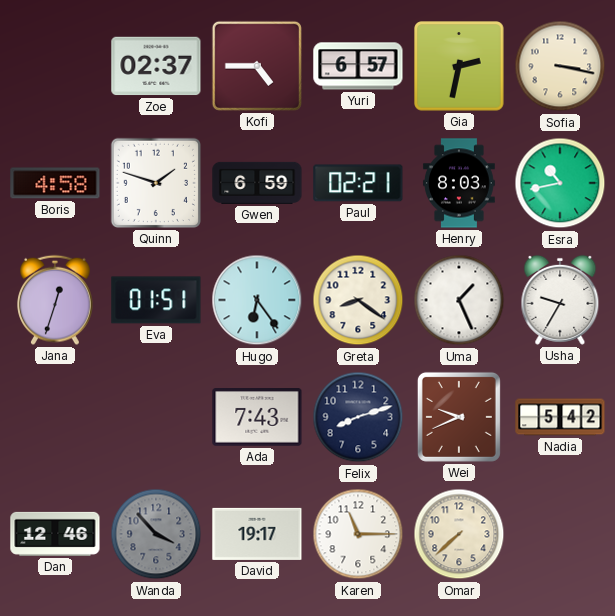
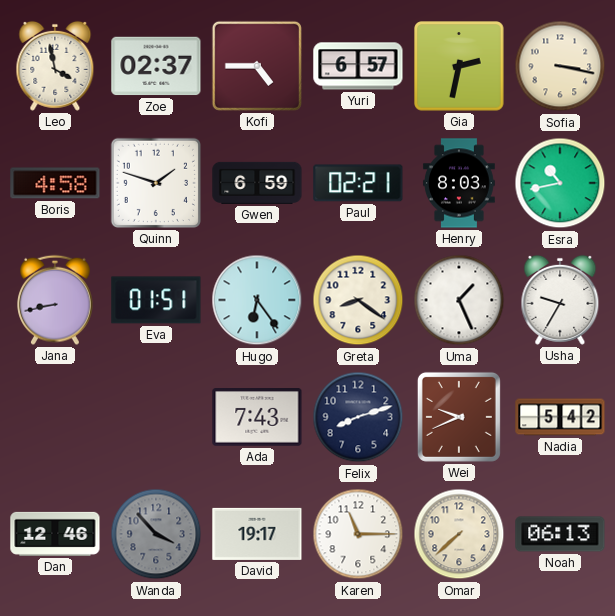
Leo: none -> 3:58
Jana: 12:33 -> 8:43
Noah: none -> 06:13
